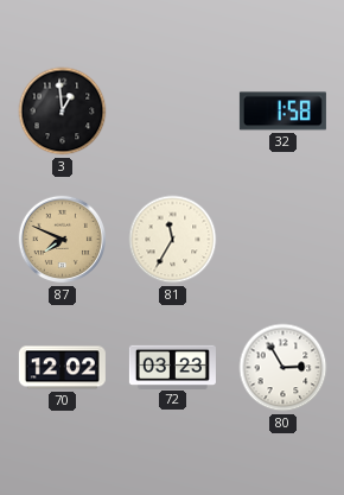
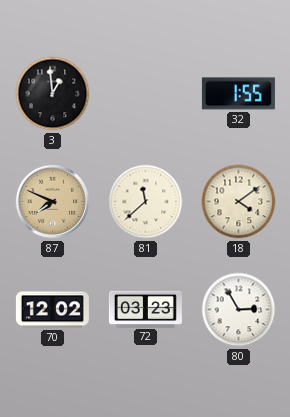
32: 1:58 -> 1:55
81: 11:35 -> 11:38
18: none -> 4:09
